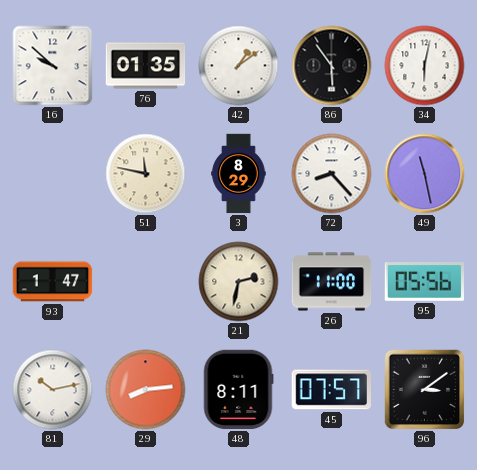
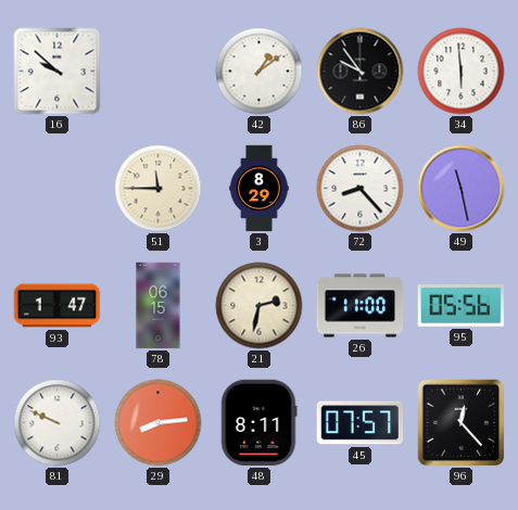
76: 01:35 -> none
86: 5:54 -> 9:54
34: 6:02 -> 5:59
51: 11:47 -> 11:45
78: none -> 06:15
81: 10:13 -> 9:49
96: 3:09 -> 12:23
